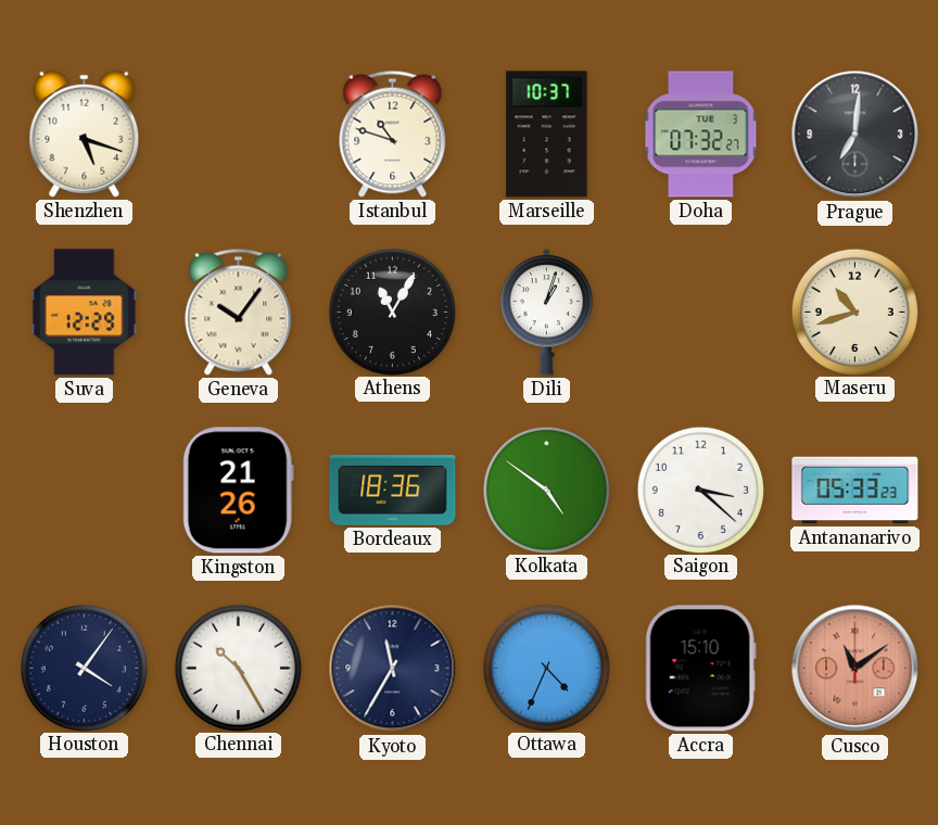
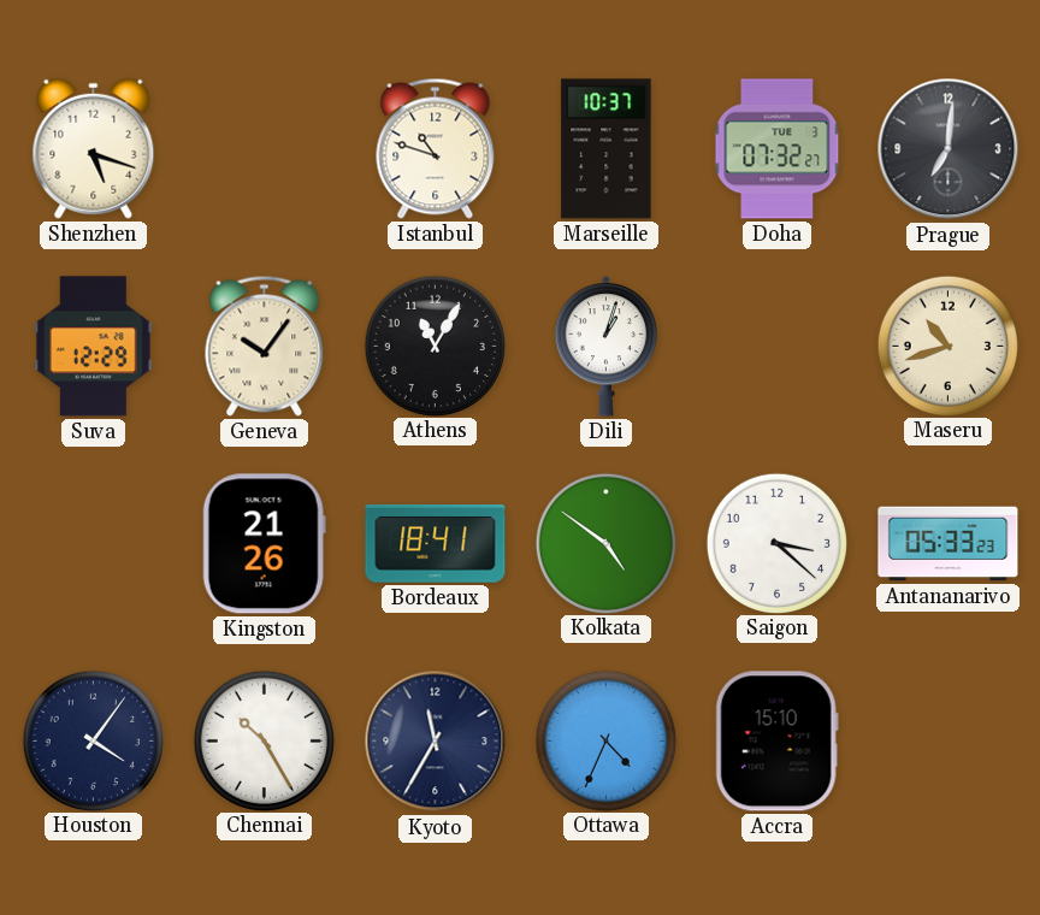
Bordeaux: 18:36 -> 18:41
Cusco: 11:09 -> none
